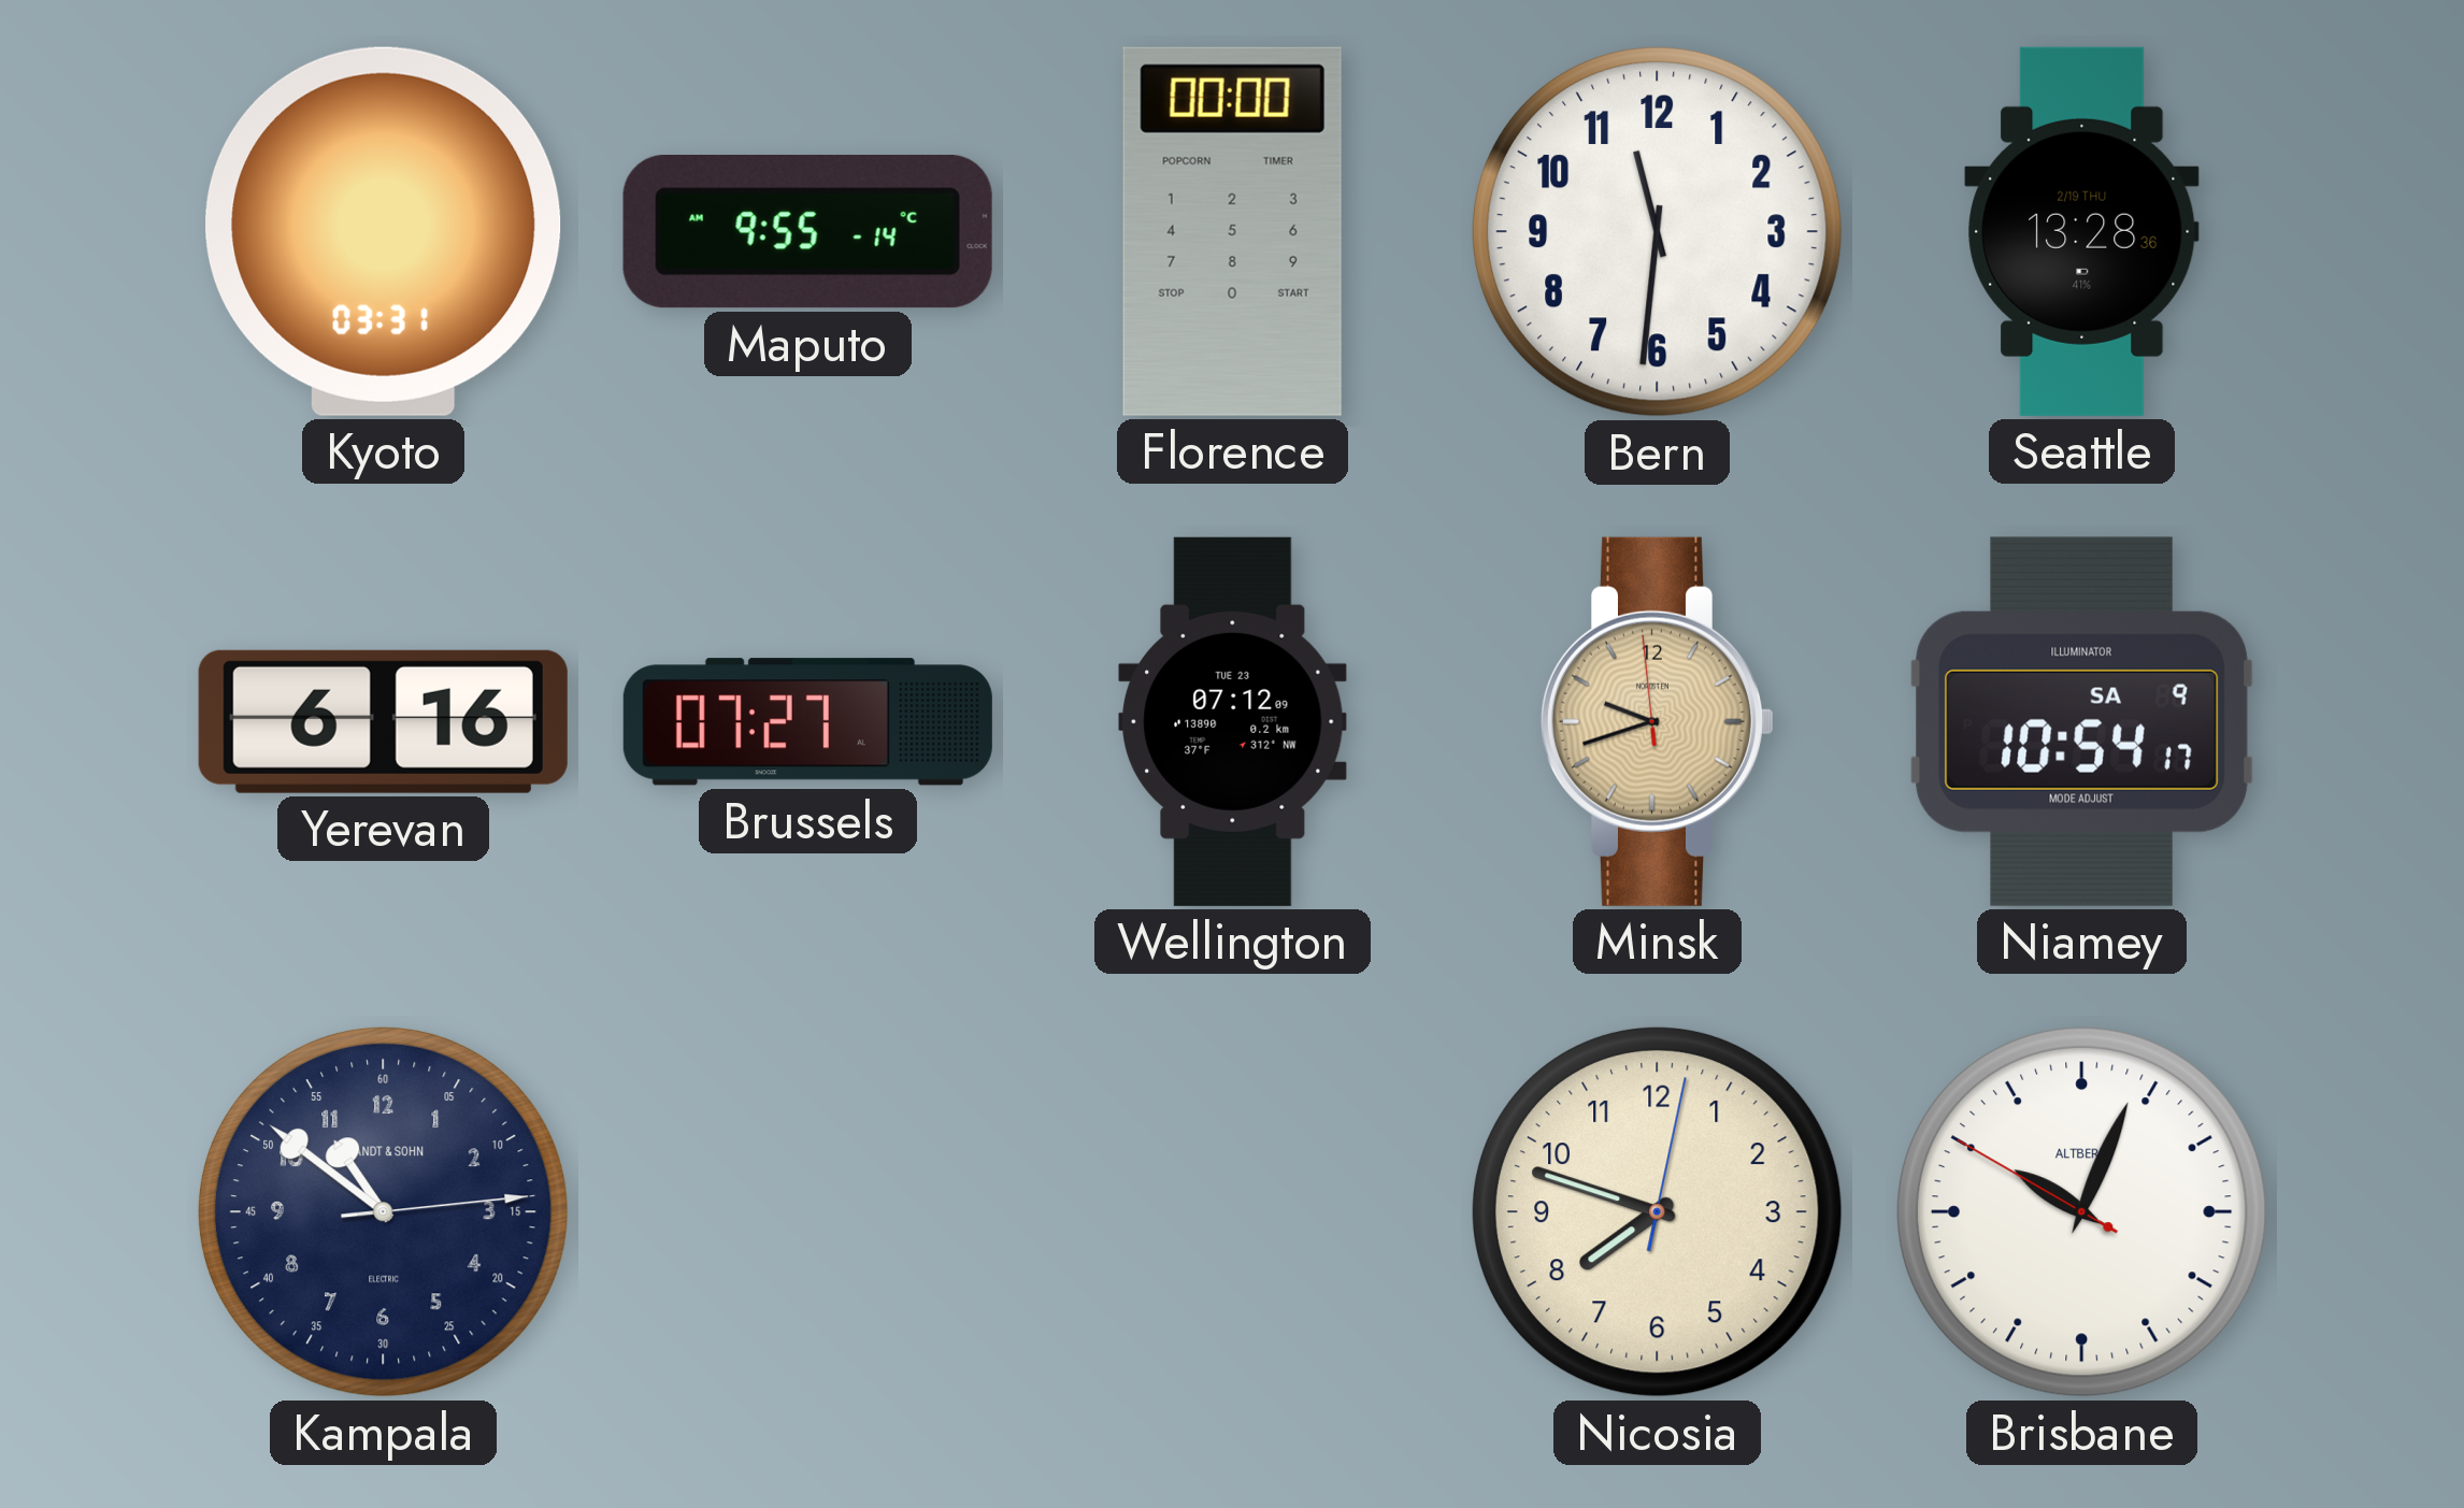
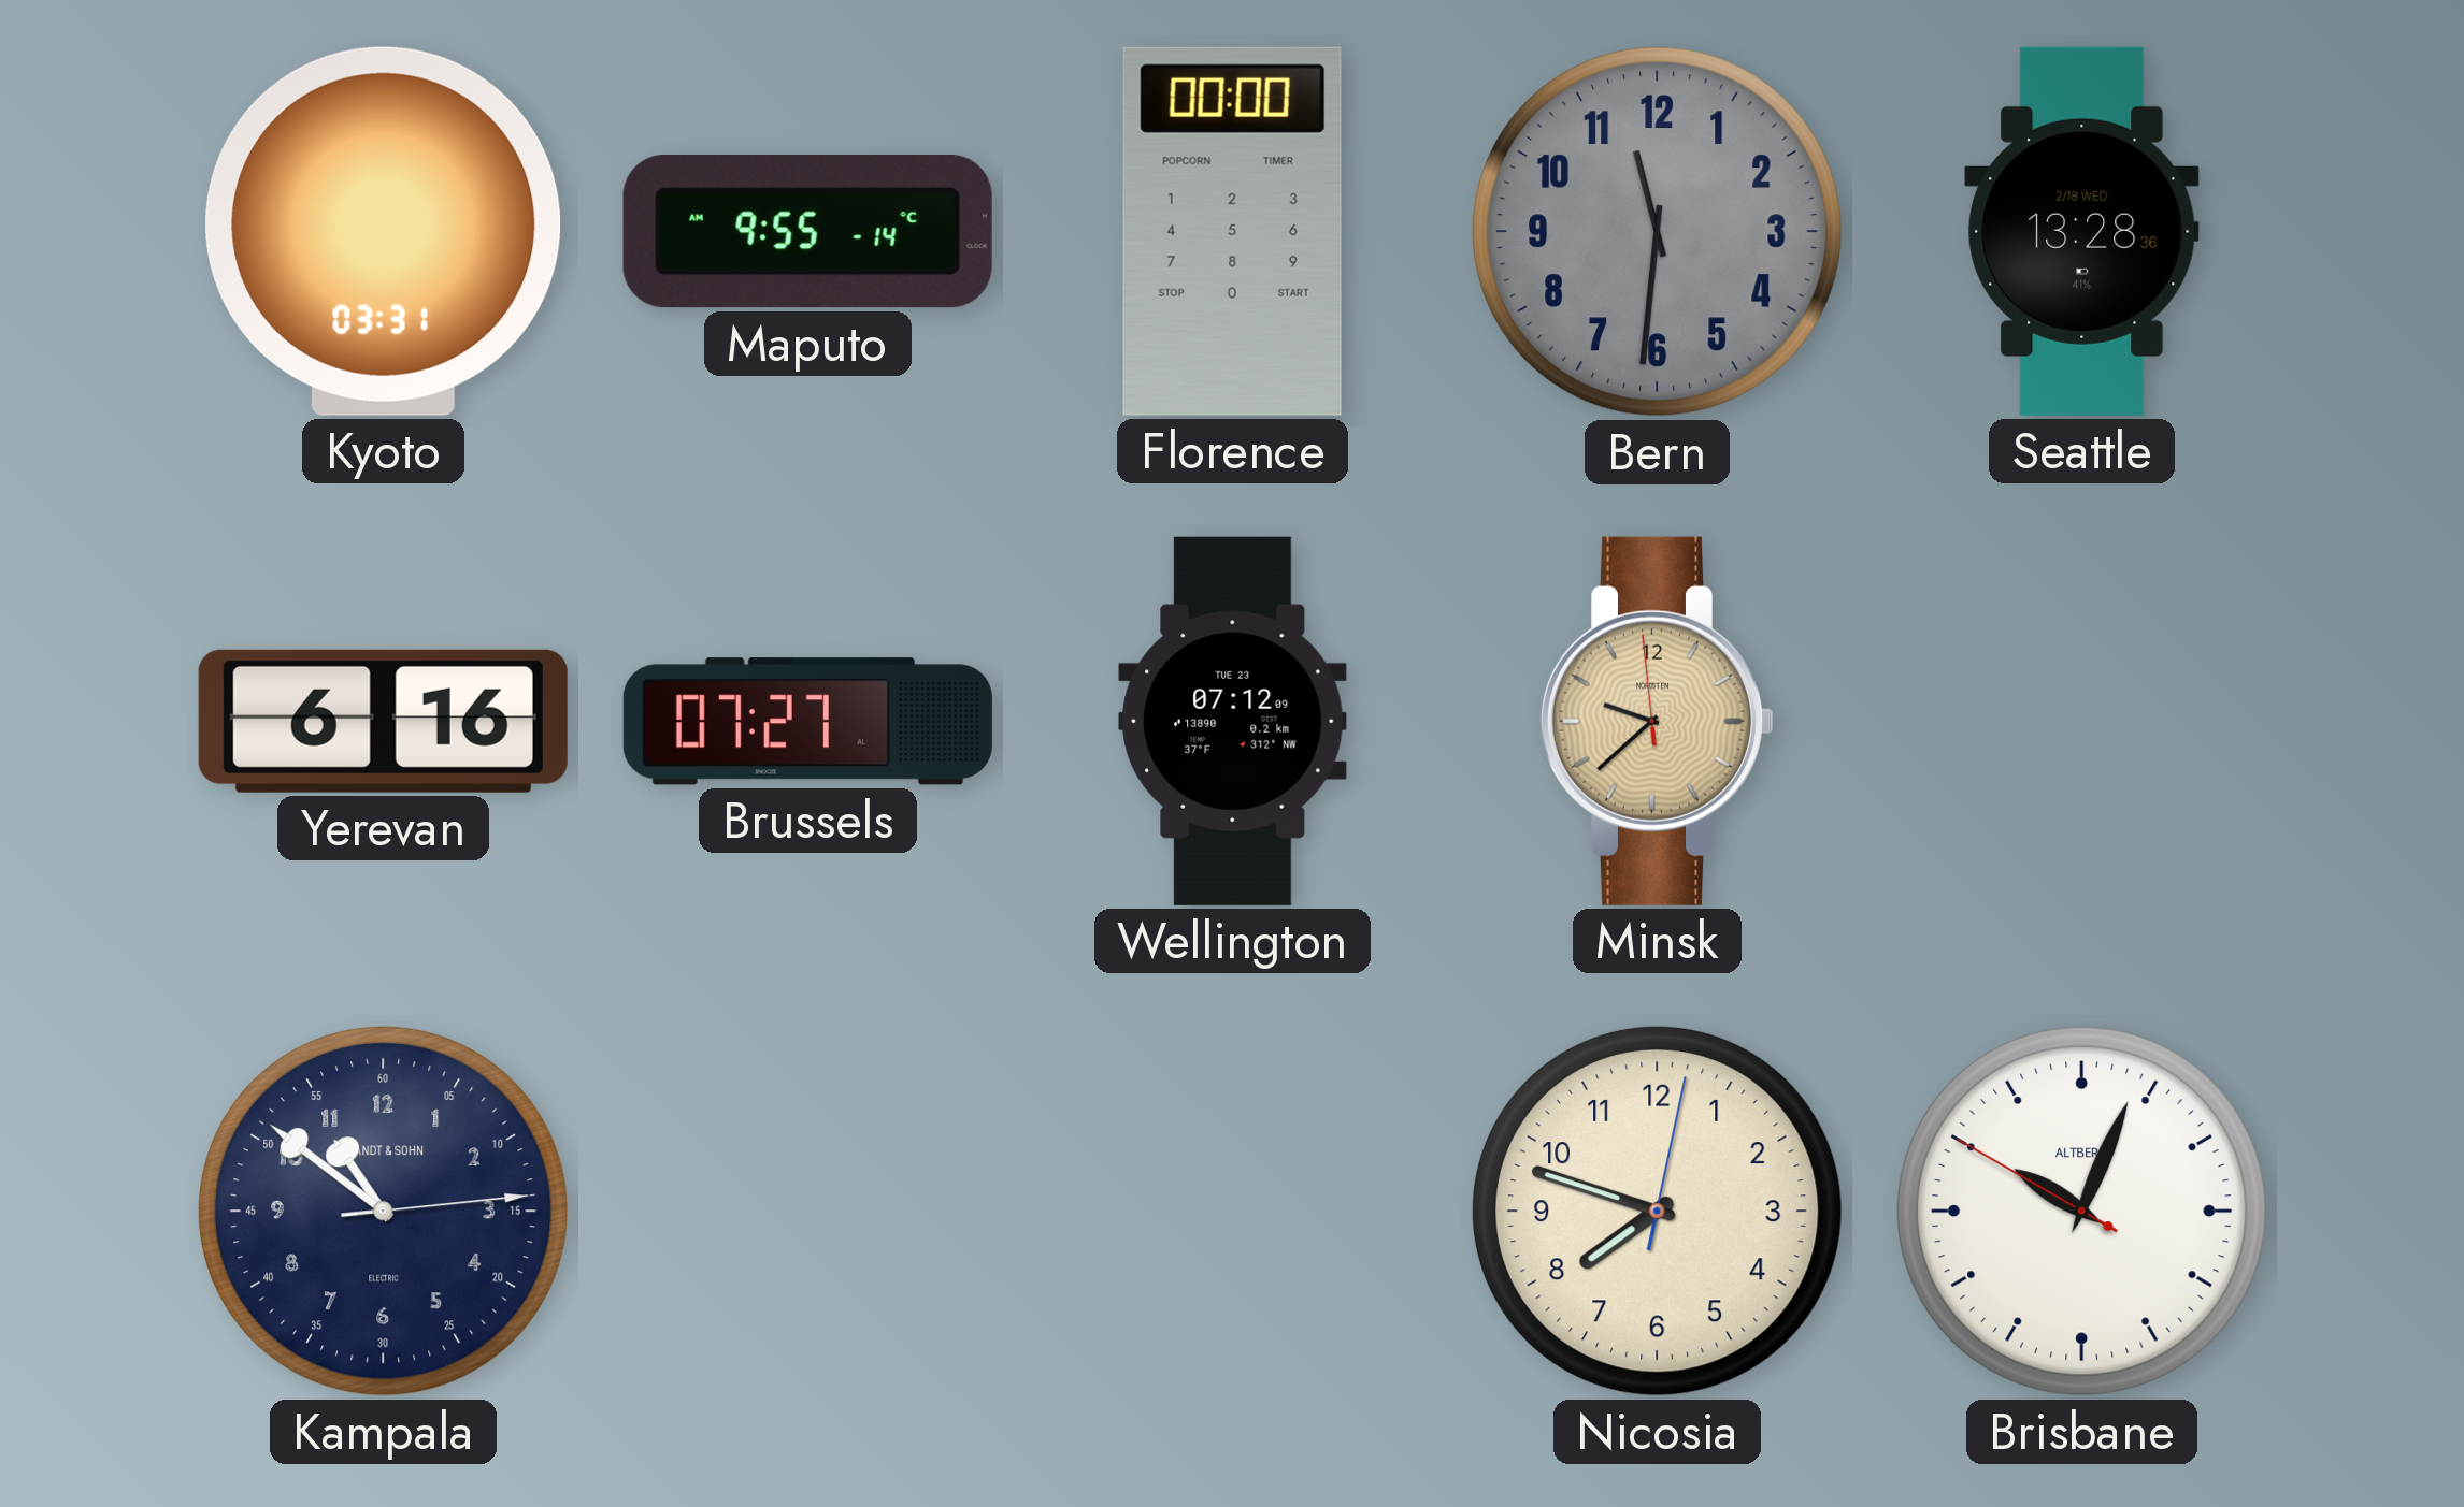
Bern dial: white -> grey
Seattle date: 2/19 THU -> 2/18 WED
Minsk: 9:41 -> 9:37
Niamey: 10:54 -> none
